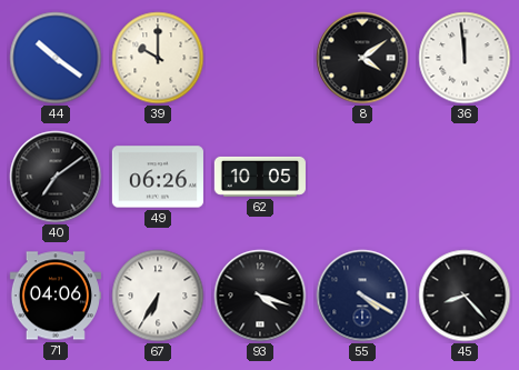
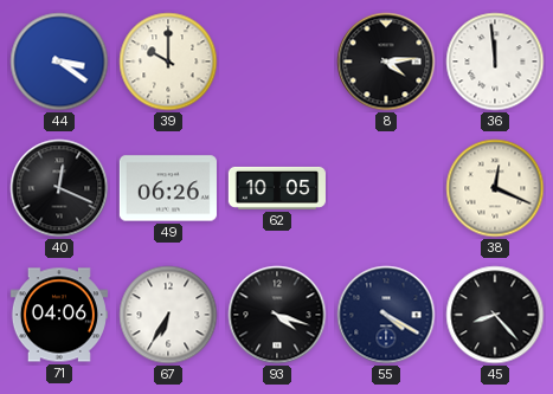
44: 10:21 -> 3:21
8: 4:09 -> 4:14
40: 7:09 -> 12:19
38: none -> 12:19
